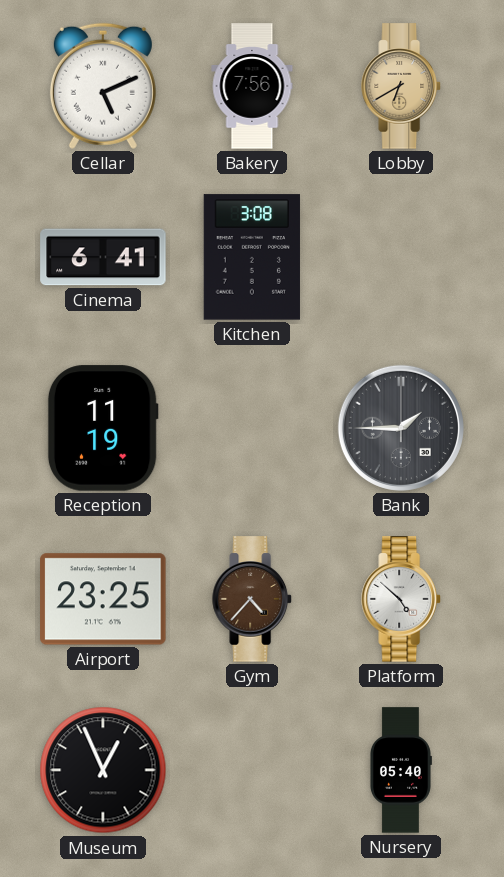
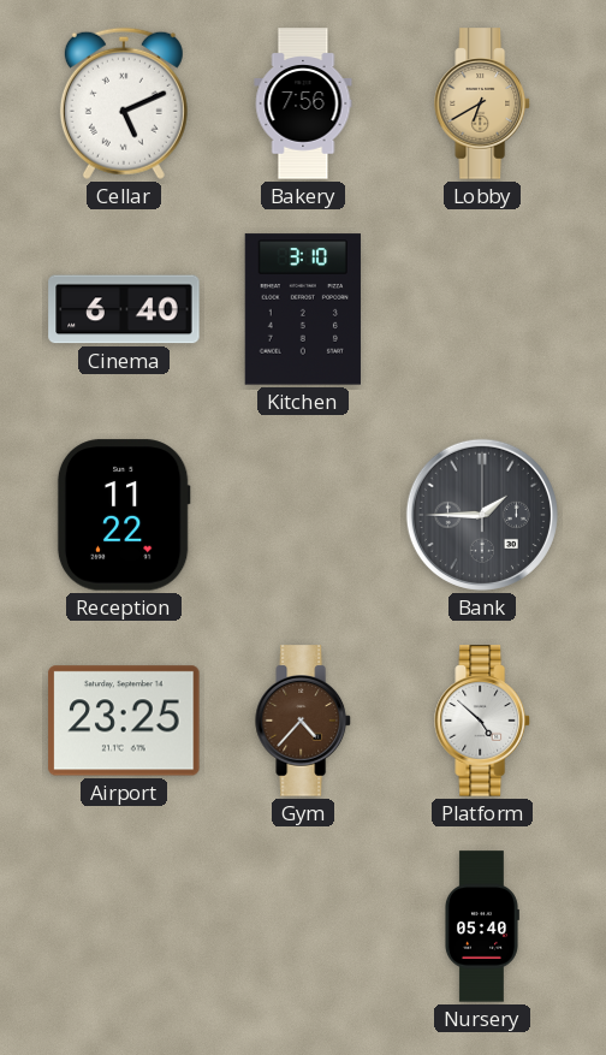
Cinema: 6:41 -> 6:40
Kitchen: 3:08 -> 3:10
Reception: 11:19 -> 11:22
Museum: 12:56 -> none
